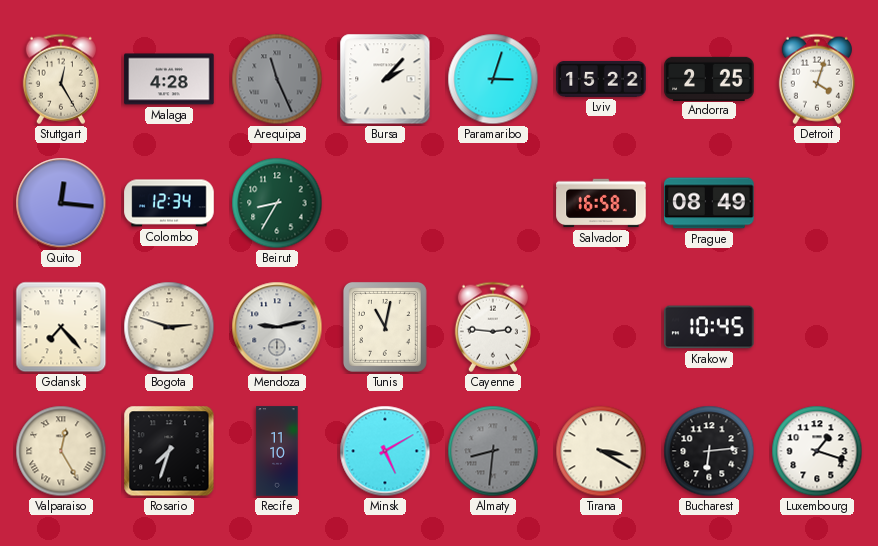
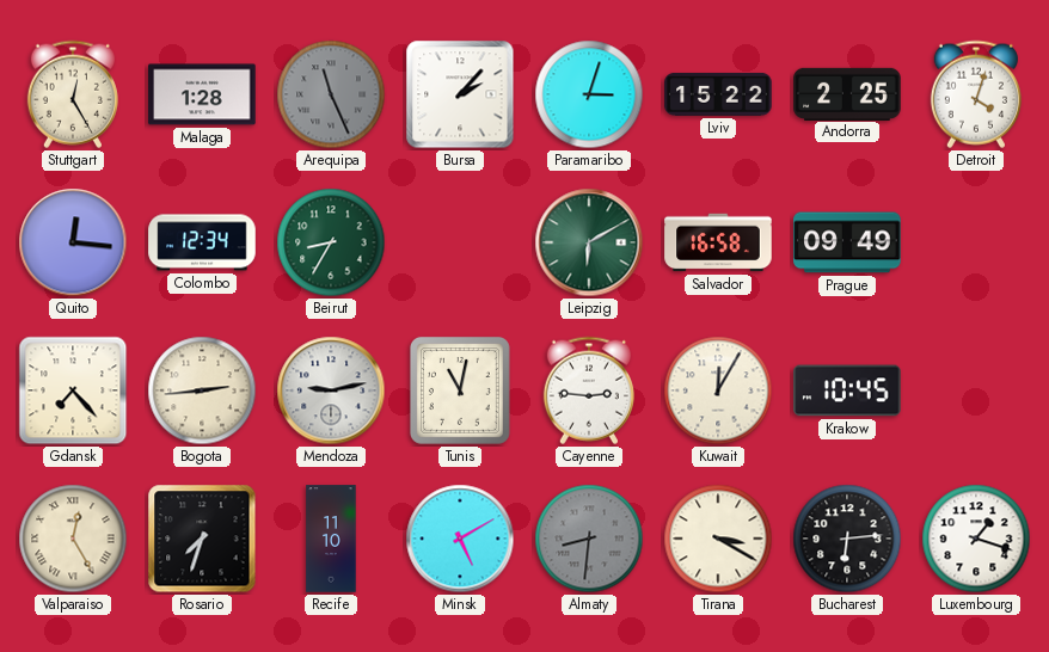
Malaga: 4:28 -> 1:28
Leipzig: none -> 6:10
Prague: 08:49 -> 09:49
Bogota: 2:48 -> 2:44
Kuwait: none -> 12:05
